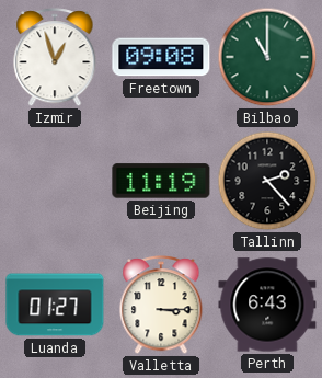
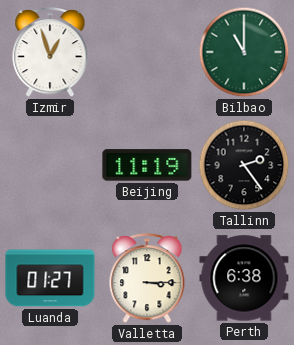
Freetown: 09:08 -> none
Tallinn: 2:23 -> 2:24
Perth: 6:43 -> 6:38
